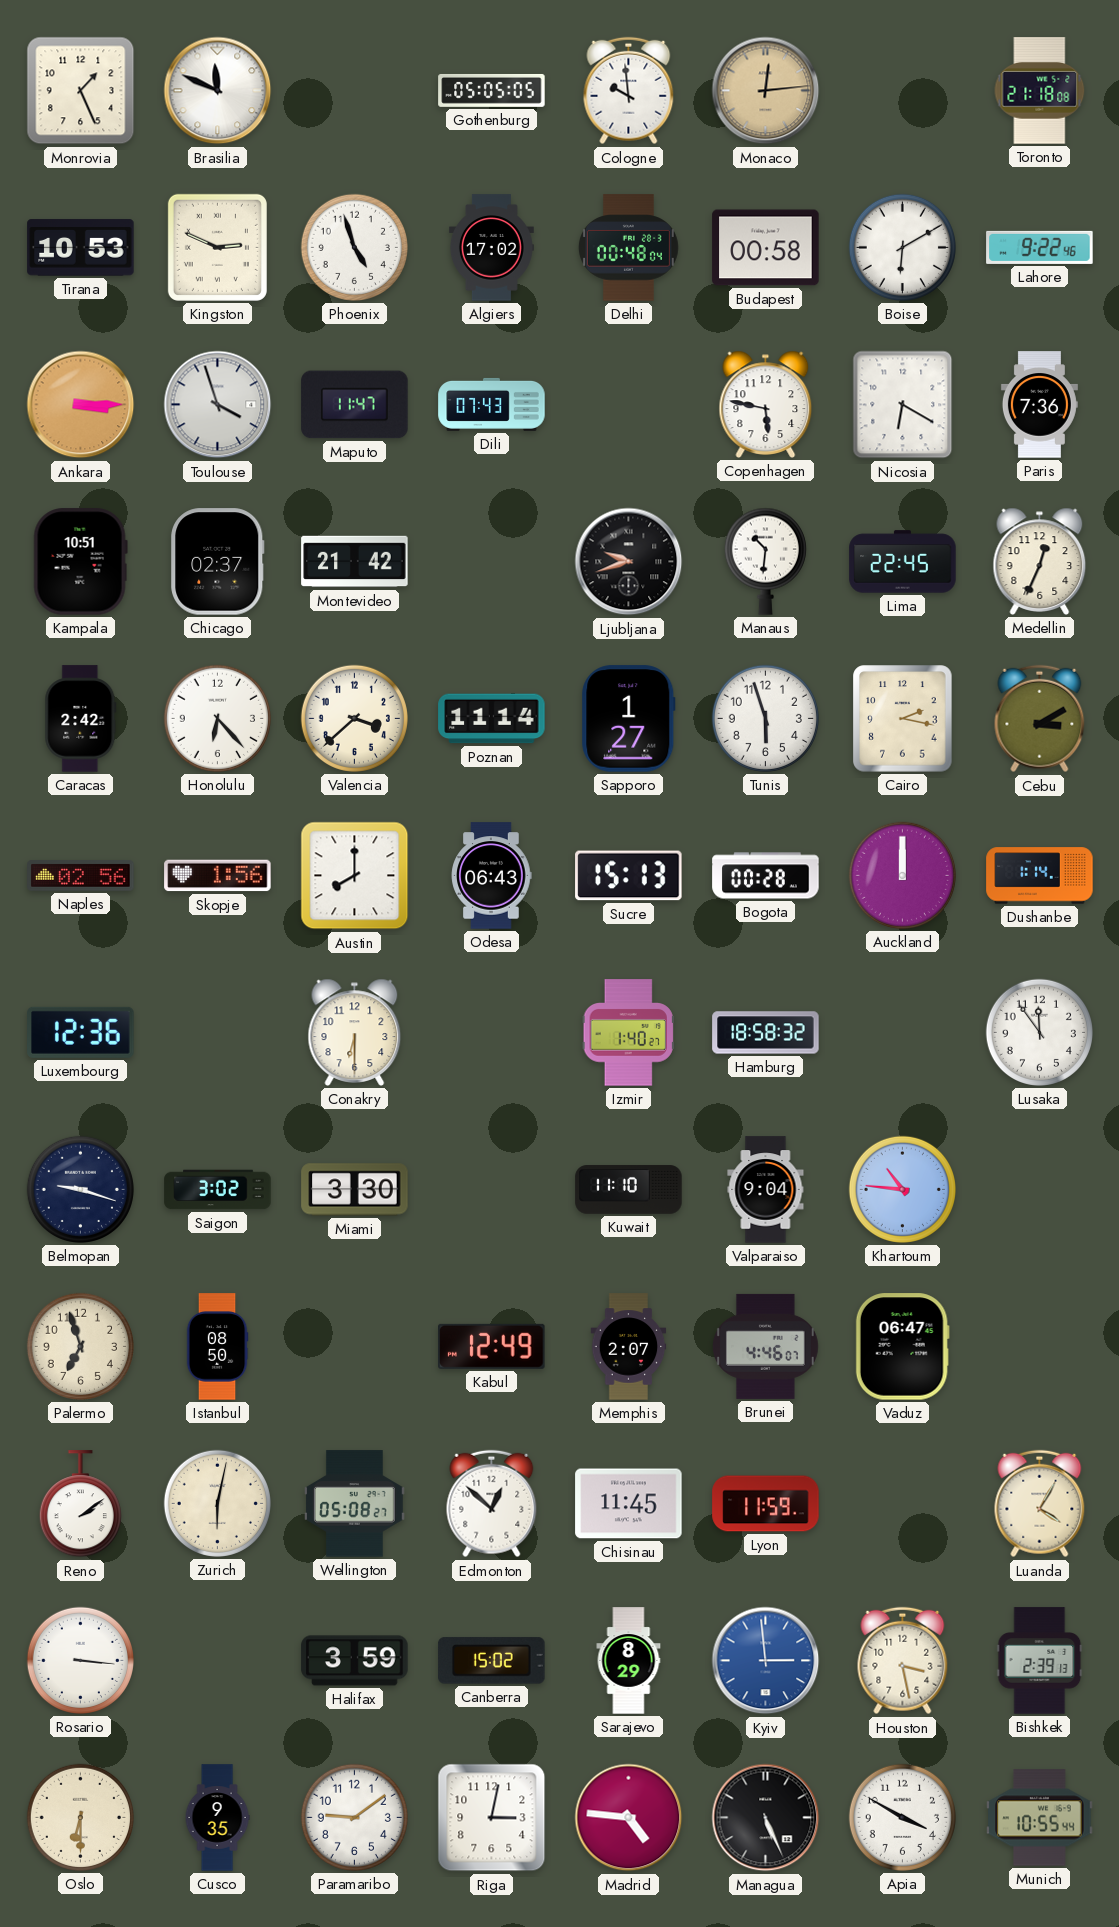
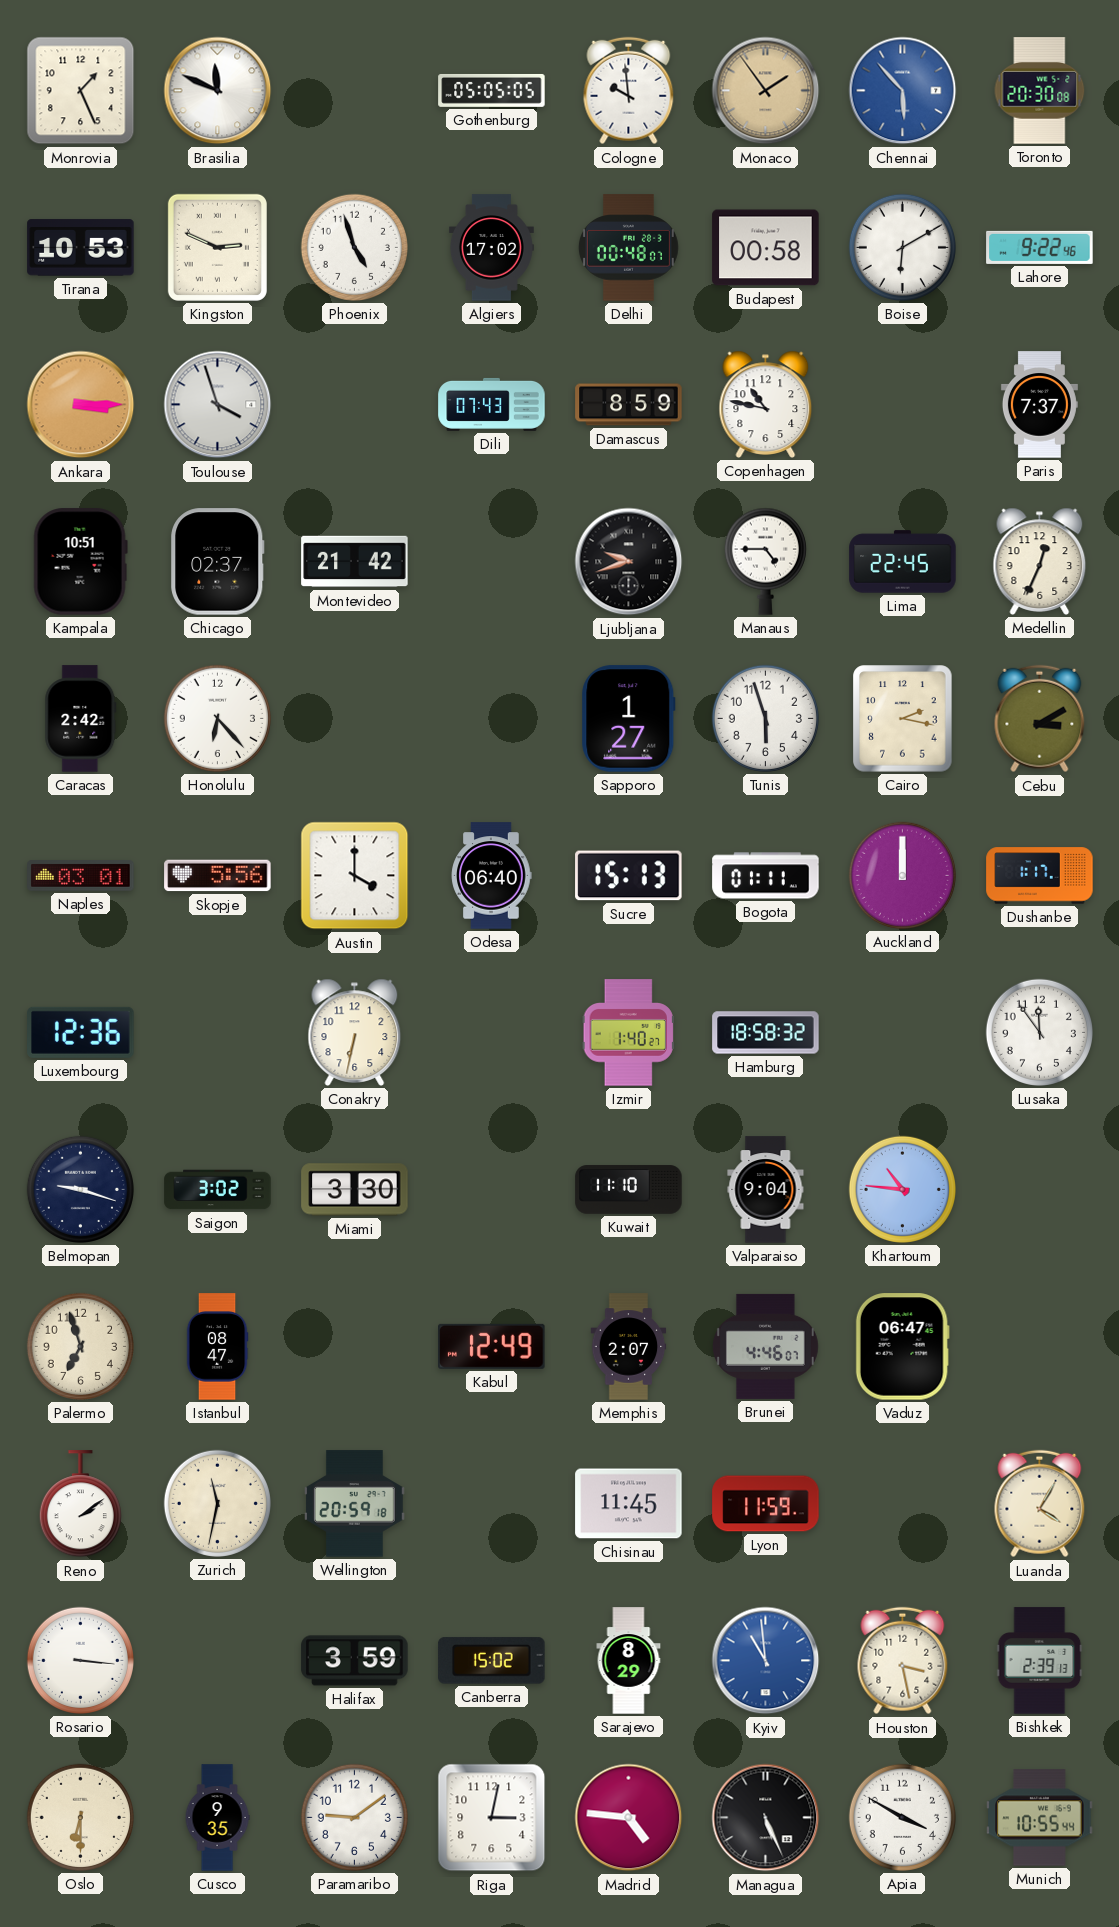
Monaco: 12:14 -> 1:54
Chennai: none -> 5:53
Toronto: 21:18 -> 20:30
Delhi: 00:48:04 -> 00:48:07
Maputo: 11:47 -> none
Damascus: none -> 8:59
Copenhagen: 5:47 -> 10:47
Nicosia: 6:20 -> none
Paris: 7:36 -> 7:37
Manaus: 10:31 -> 4:45
Valencia: 3:38 -> none
Poznan: 11:14 -> none
Naples: 02:56 -> 03:01
Skopje: 1:56 -> 5:56
Austin: 8:00 -> 4:00
Odesa: 06:43 -> 06:40
Bogota: 00:28 -> 01:11
Dushanbe: 1:14 -> 1:17
Conakry: 6:30 -> 6:32
Istanbul: 08:50 -> 08:47
Zurich: 6:02 -> 11:32
Wellington: 05:08 -> 20:59
Edmonton: 12:52 -> none
Kyiv: 2:59 -> 10:59
